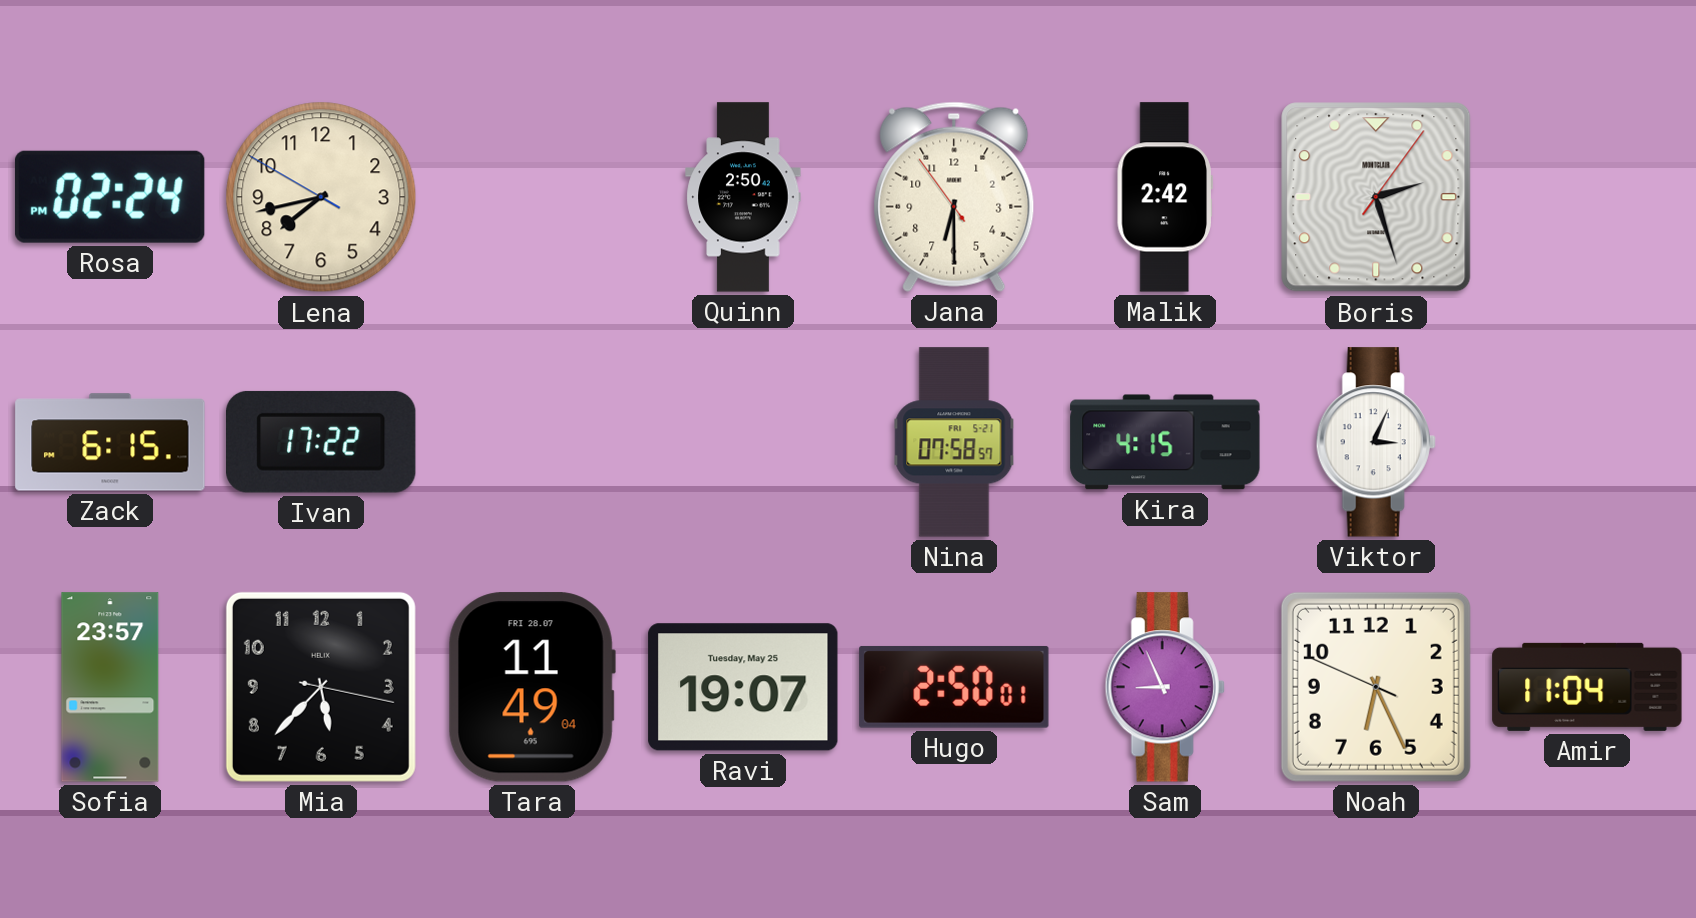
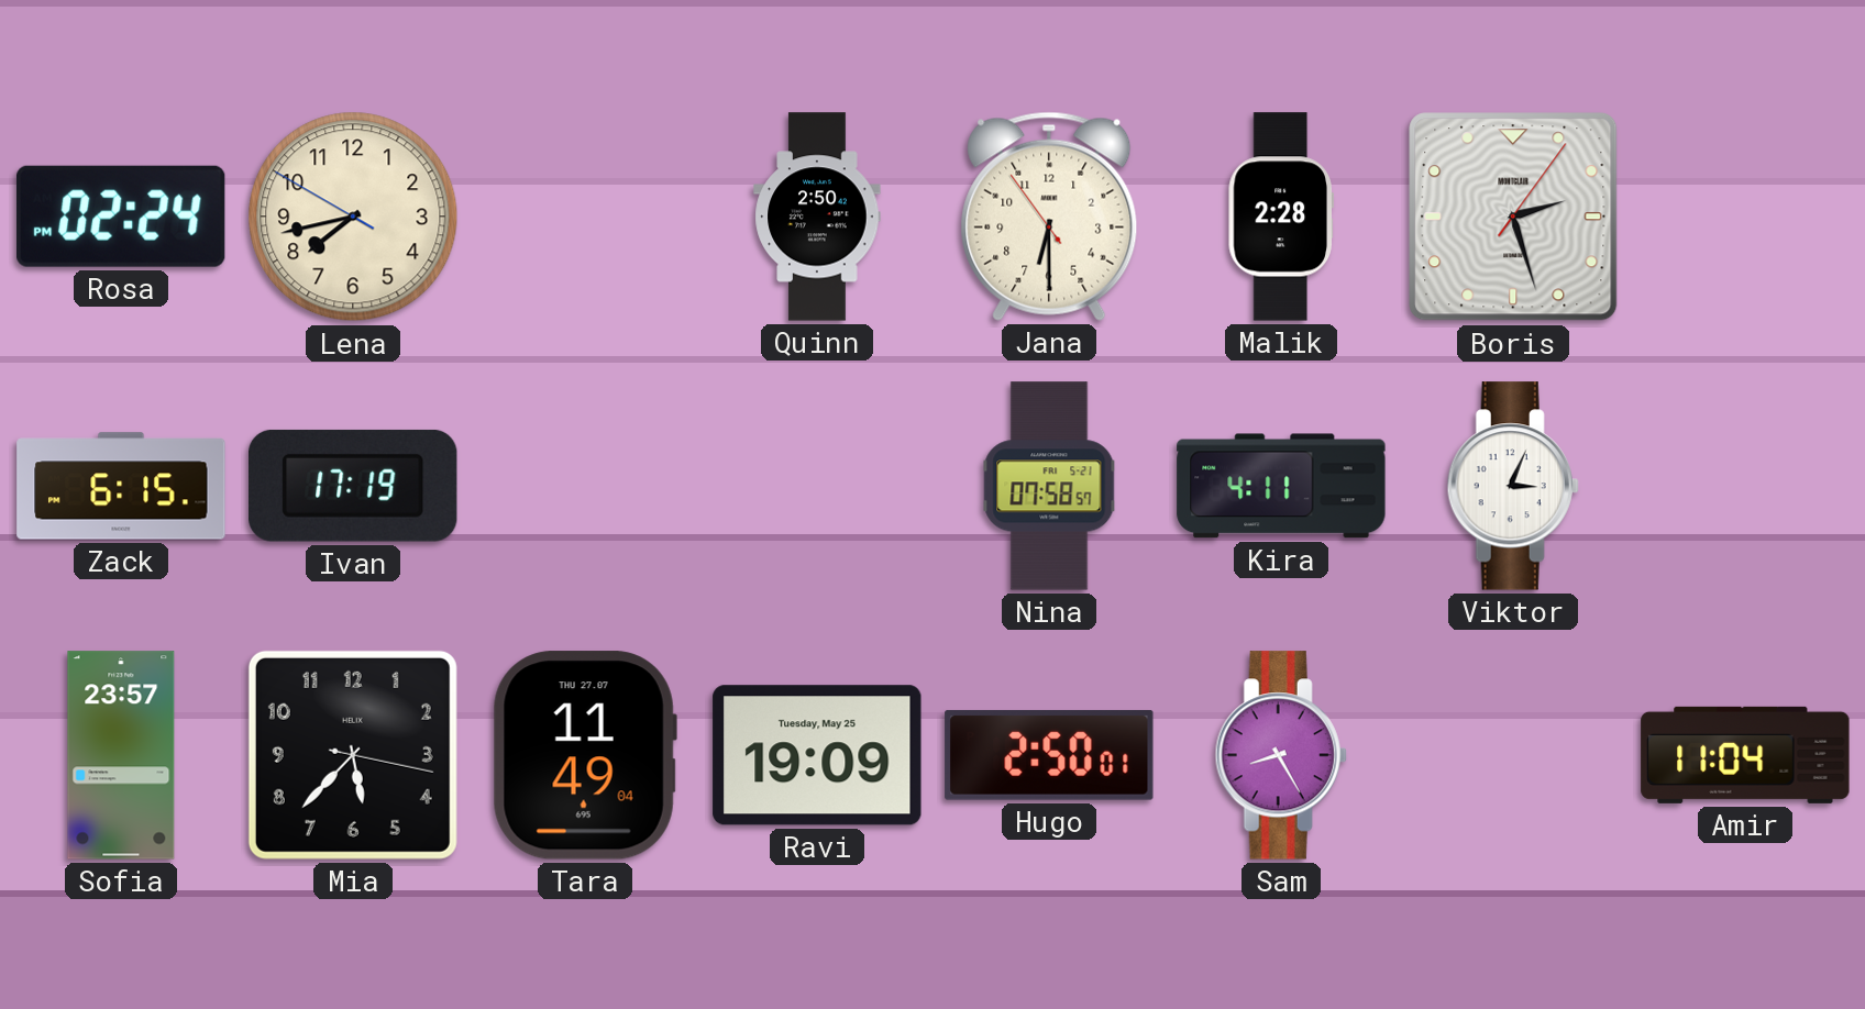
Malik: 2:42 -> 2:28
Ivan: 17:22 -> 17:19
Kira: 4:15 -> 4:11
Tara date: FRI 28.07 -> THU 27.07
Ravi: 19:07 -> 19:09
Sam: 8:56 -> 8:25
Noah: 6:25 -> none
